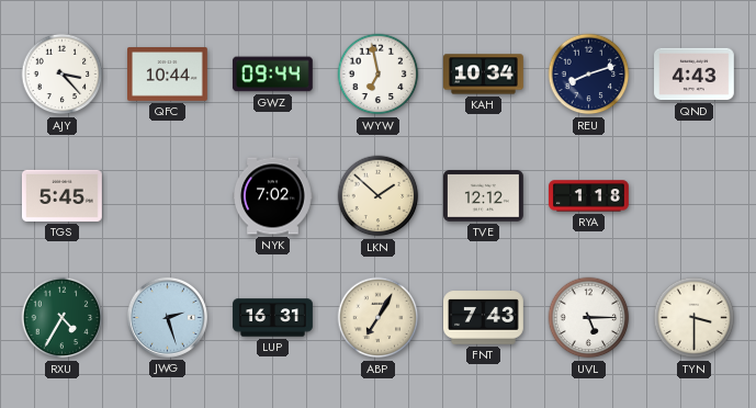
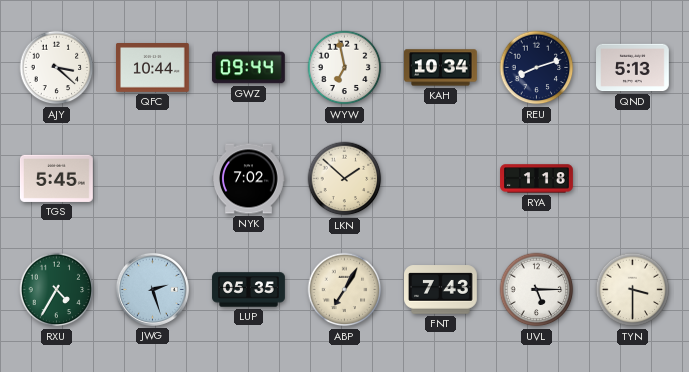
AJY: 3:23 -> 3:22
QND: 4:43 -> 5:13
TVE: 12:12 -> none
LUP: 16:31 -> 05:35
